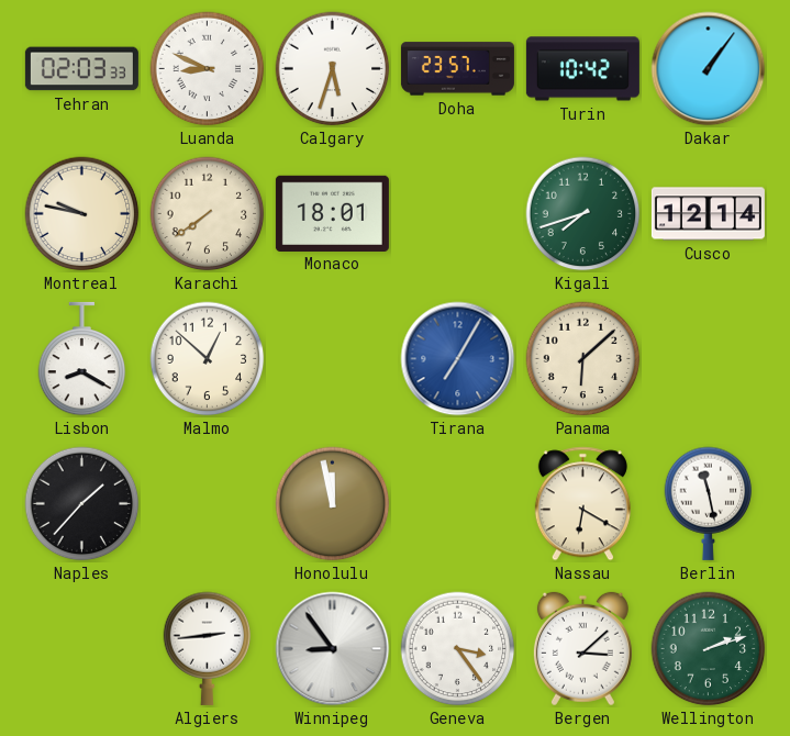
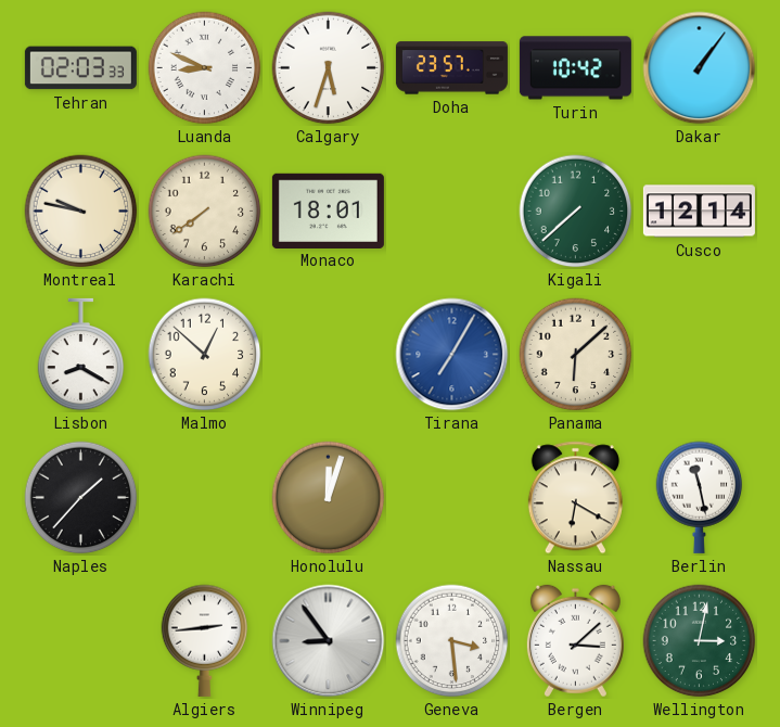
Kigali: 7:42 -> 7:38
Honolulu: 11:58 -> 12:03
Geneva: 3:24 -> 3:29
Wellington: 2:12 -> 3:02
